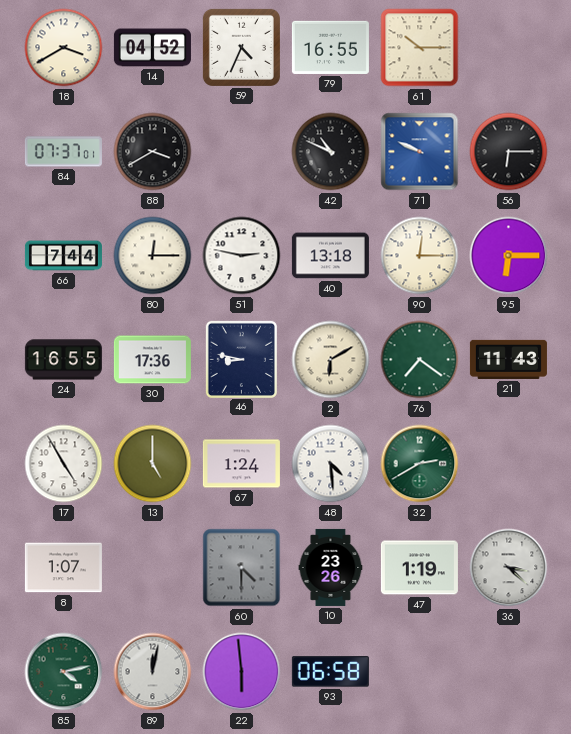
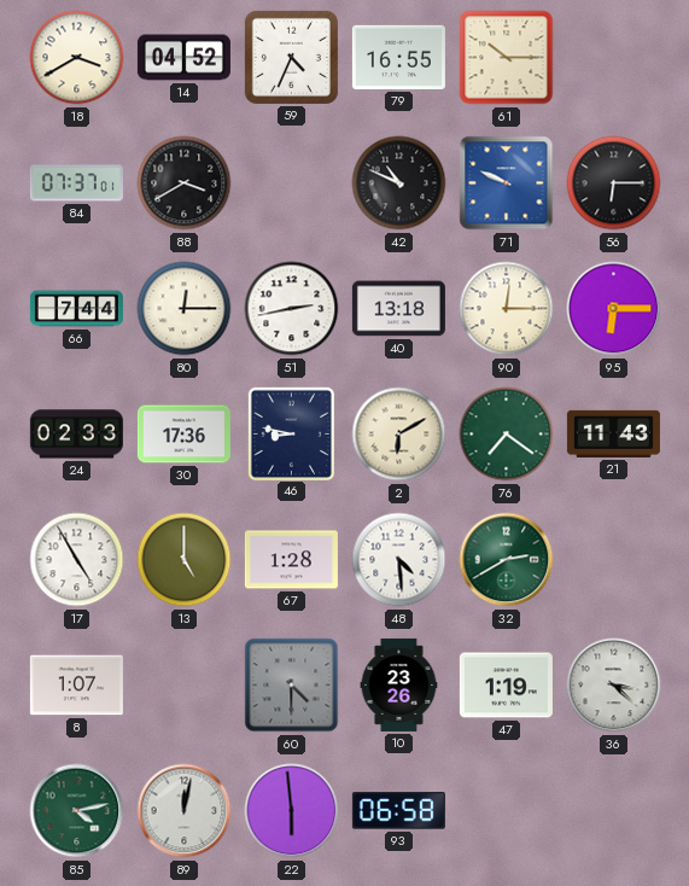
51: 2:47 -> 2:43
24: 16:55 -> 02:33
67: 1:24 -> 1:28
